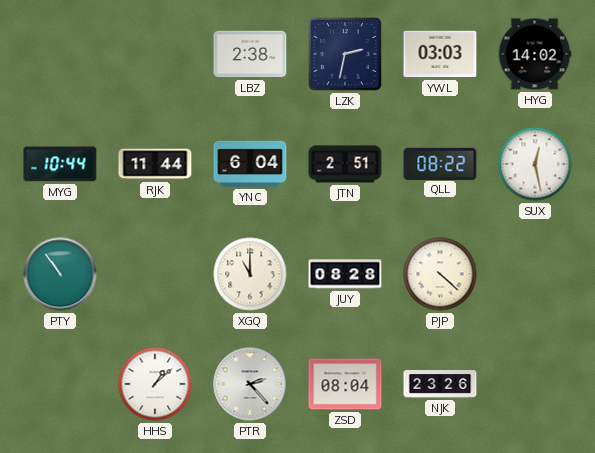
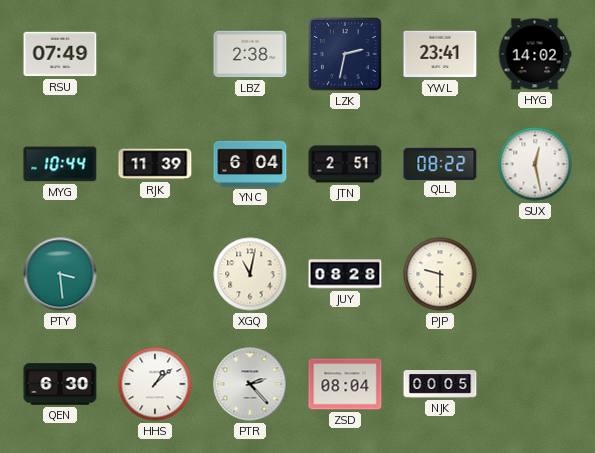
RSU: none -> 07:49
YWL: 03:03 -> 23:41
RJK: 11:44 -> 11:39
PTY: 10:54 -> 3:29
XGQ: 11:00 -> 11:02
PJP: 4:22 -> 9:30
QEN: none -> 6:30
NJK: 23:26 -> 00:05
